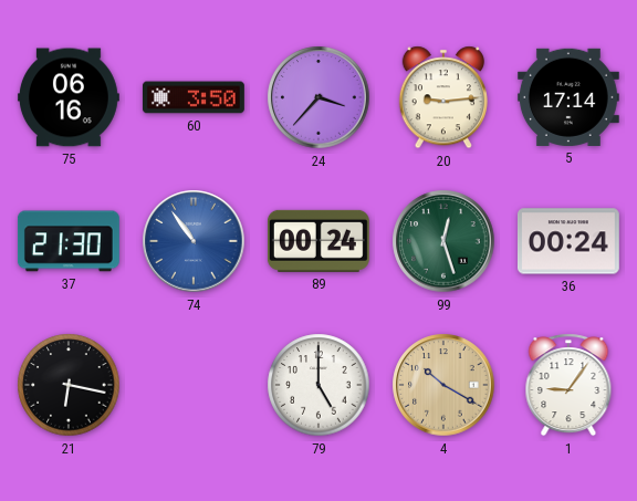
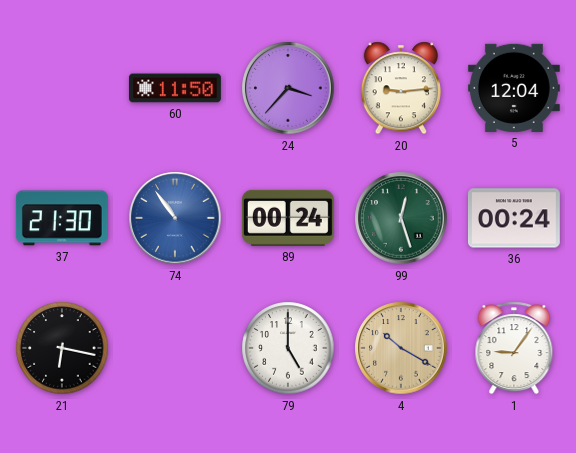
75: 06:16 -> none
60: 3:50 -> 11:50
5: 17:14 -> 12:04
